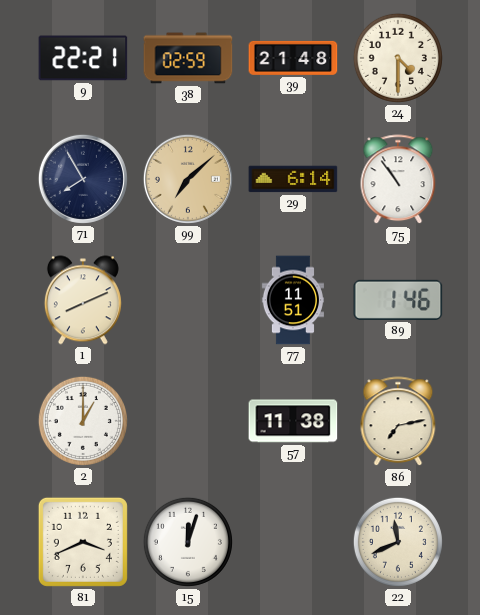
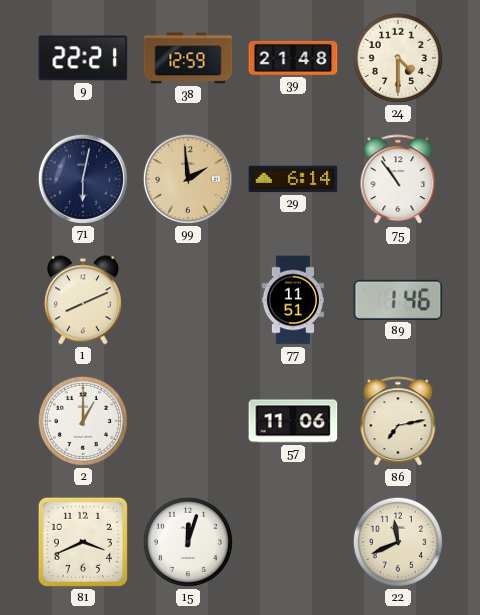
38: 02:59 -> 12:59
71: 7:55 -> 6:02
99: 7:08 -> 1:59
57: 11:38 -> 11:06
